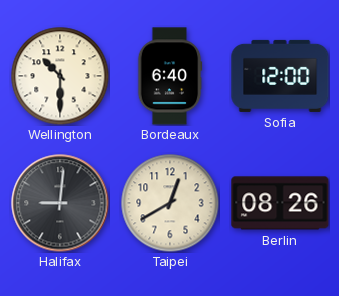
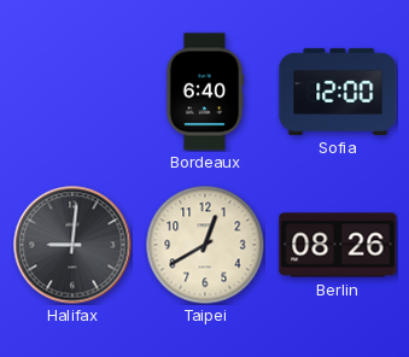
Wellington: 10:30 -> none
